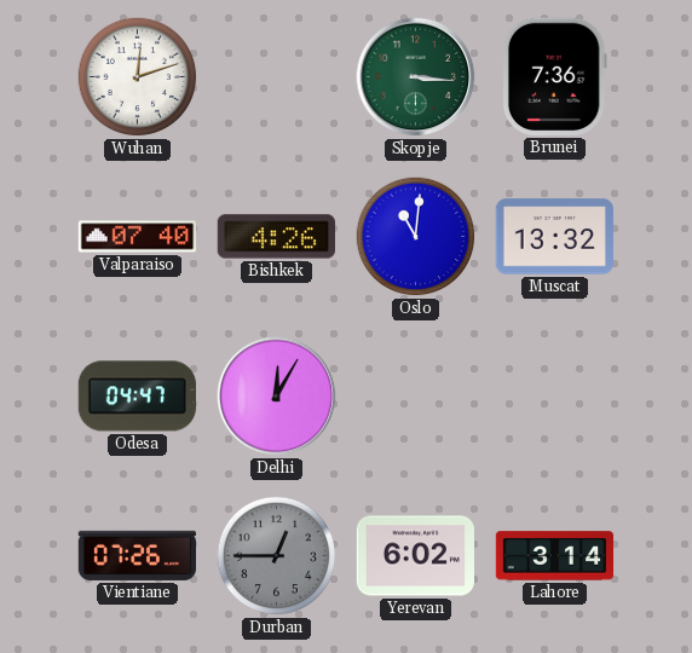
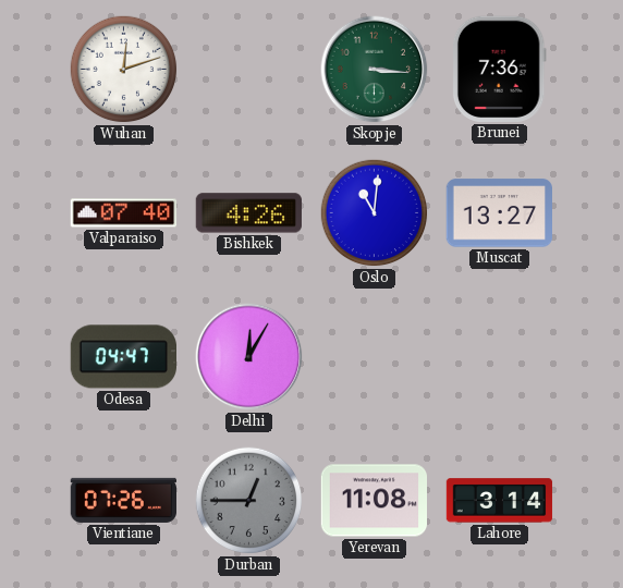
Muscat: 13:32 -> 13:27
Yerevan: 6:02 -> 11:08
